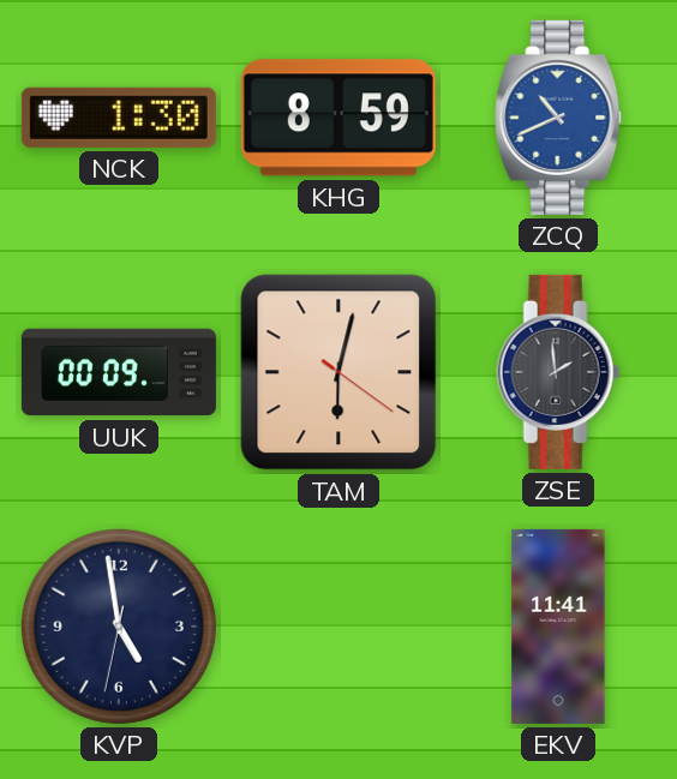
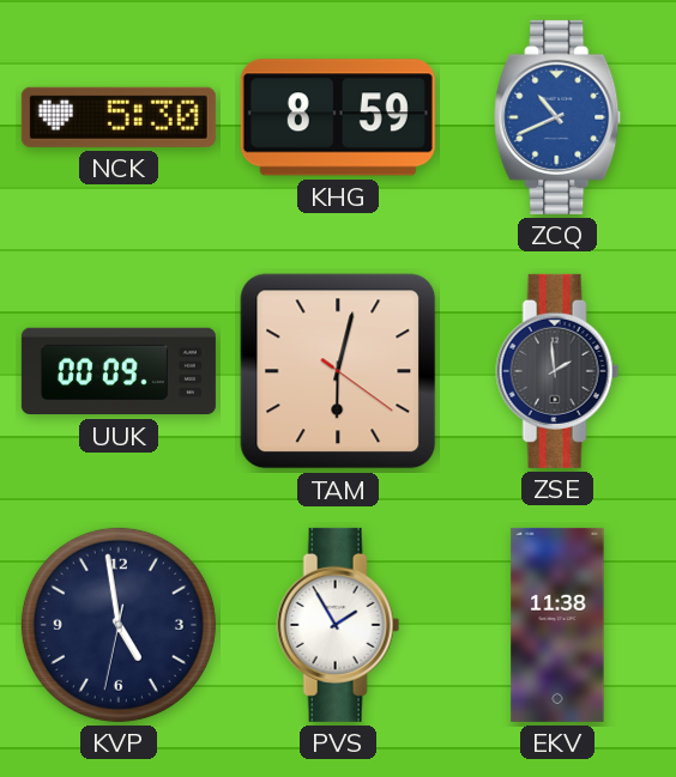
NCK: 1:30 -> 5:30
PVS: none -> 1:55
EKV: 11:41 -> 11:38
